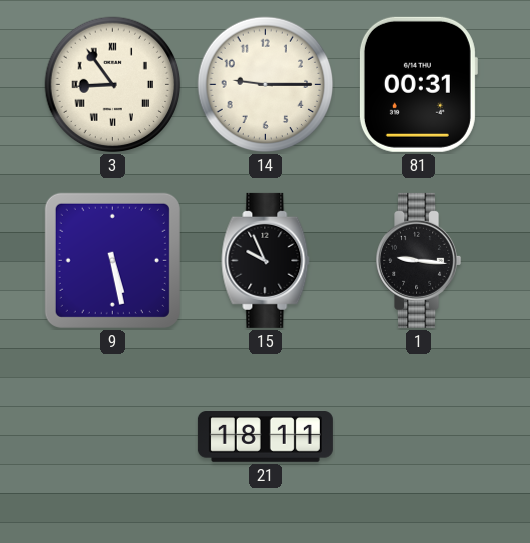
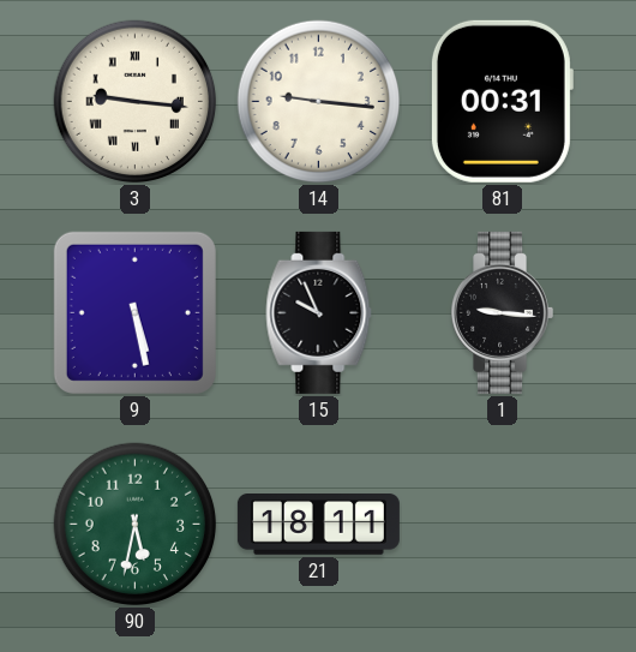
3: 8:54 -> 9:16
14: 9:15 -> 9:16
90: none -> 5:32
